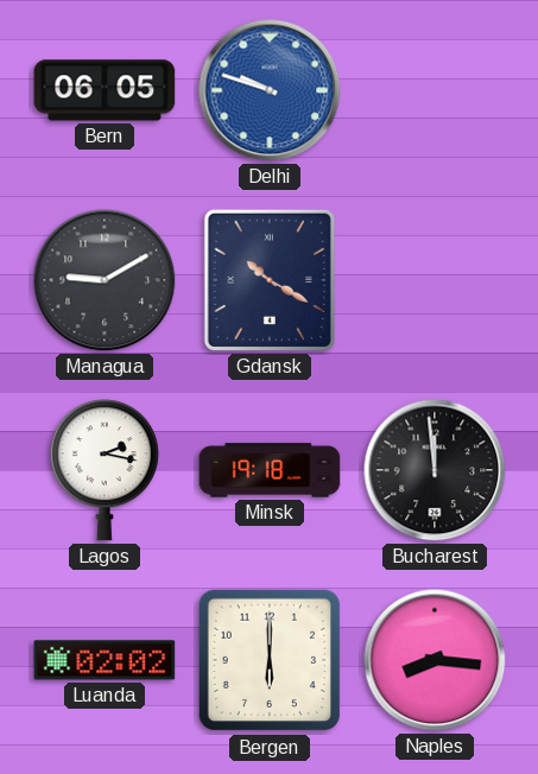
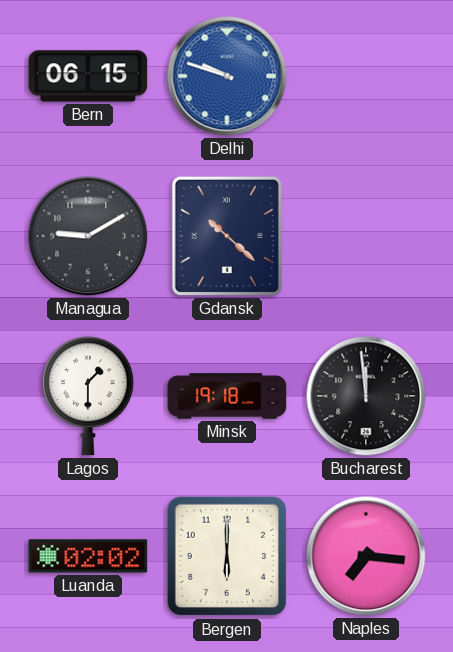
Bern: 06:05 -> 06:15
Gdansk: 10:20 -> 10:22
Lagos: 2:17 -> 1:30
Naples: 8:16 -> 7:16
